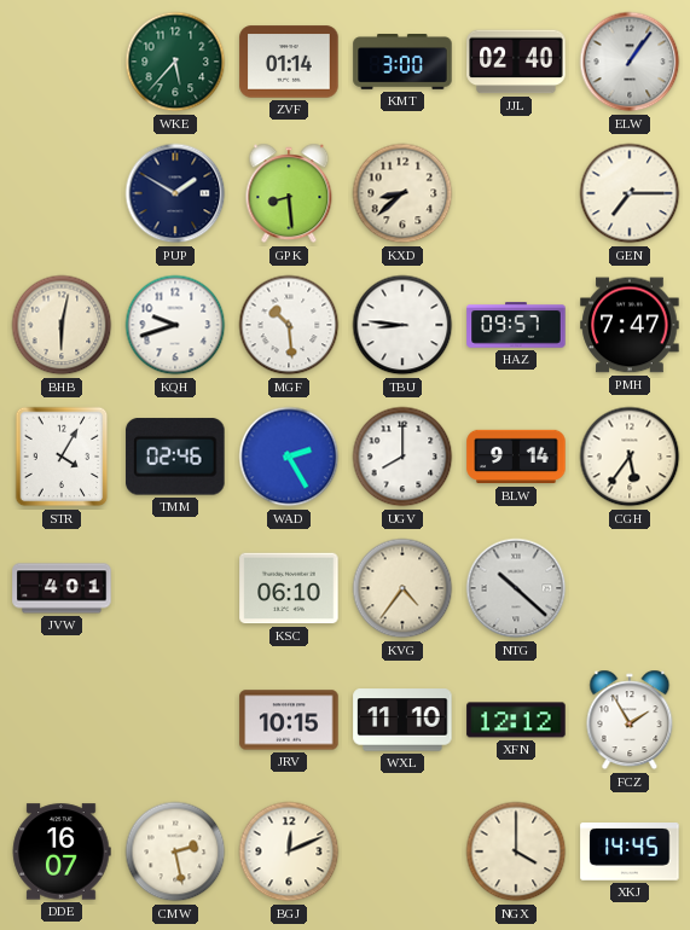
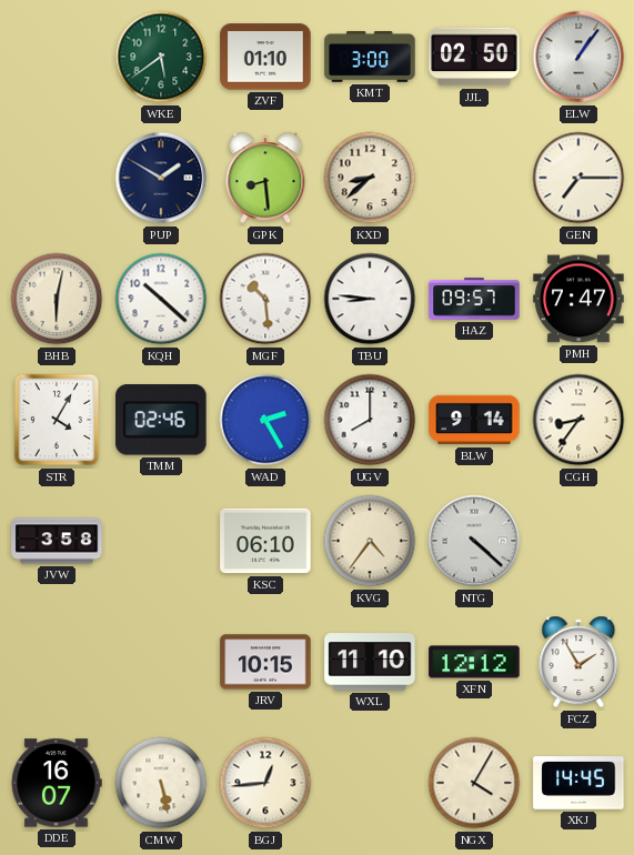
WKE: 5:37 -> 5:39
ZVF: 01:14 -> 01:10
JJL: 02:40 -> 02:50
KQH: 9:42 -> 10:22
CGH: 5:36 -> 8:36
JVW: 4:01 -> 3:58
NTG: 10:22 -> 4:22
CMW: 2:28 -> 5:28
BGJ: 12:11 -> 12:44
NGX: 4:00 -> 4:05
